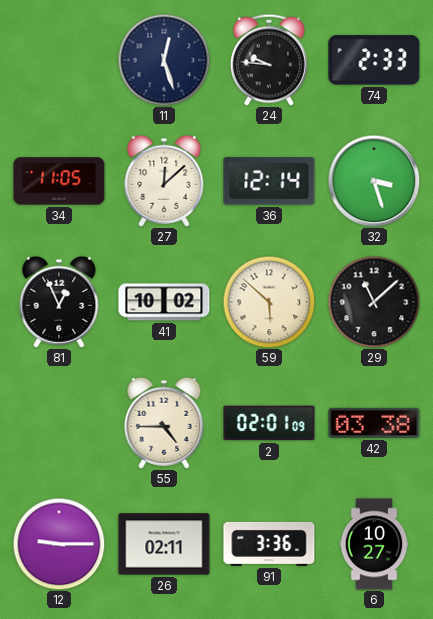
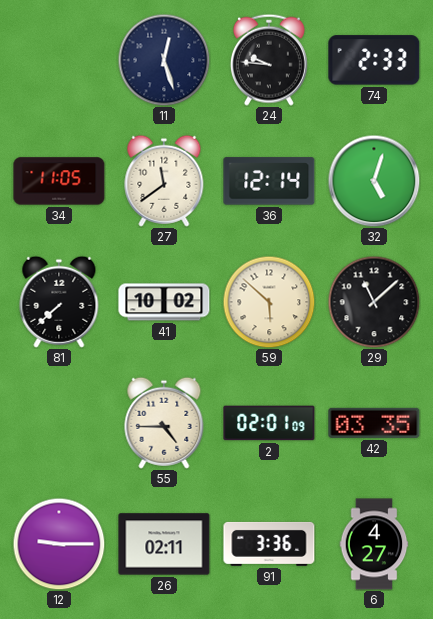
27: 12:08 -> 11:39
32: 3:27 -> 5:03
81: 12:56 -> 7:38
42: 03:38 -> 03:35
6: 10:27 -> 4:27
